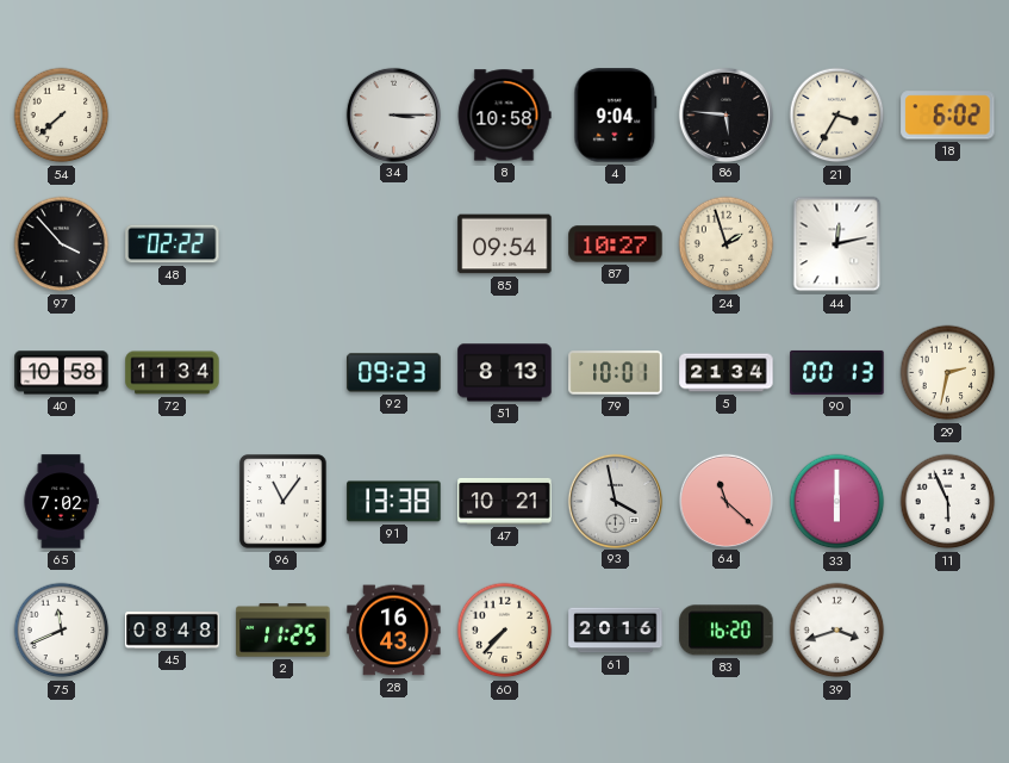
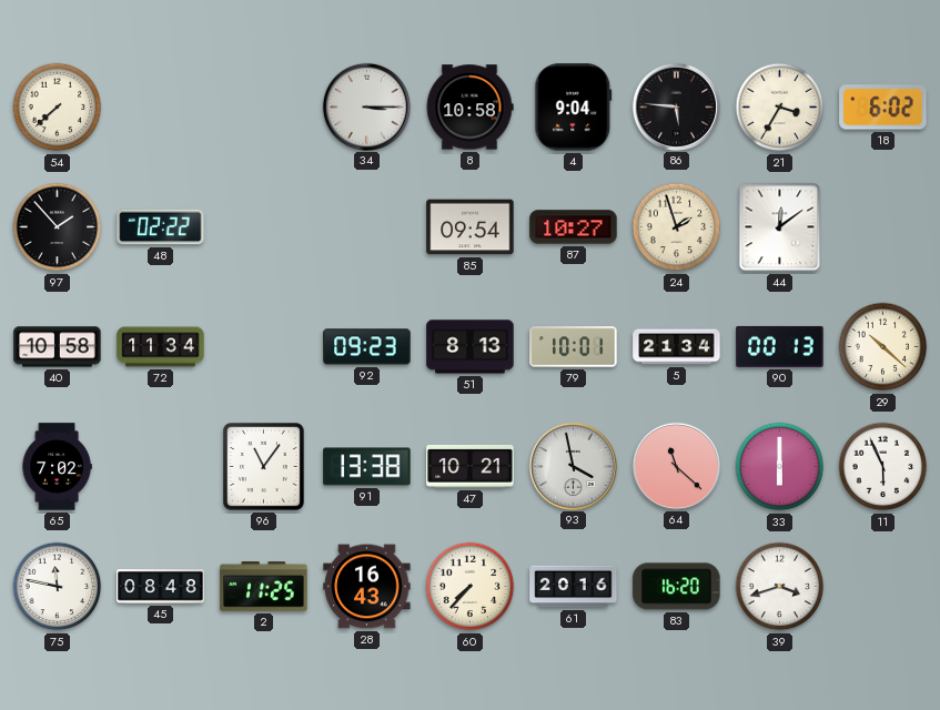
97: 3:53 -> 1:53
44: 12:13 -> 12:09
29: 2:32 -> 10:22
75: 11:41 -> 11:47
